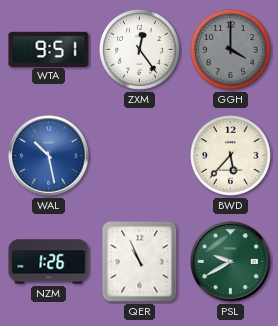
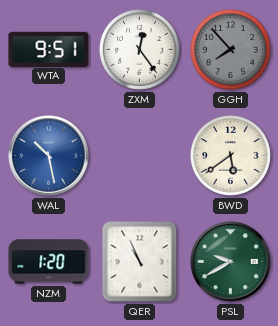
GGH: 4:00 -> 7:53
BWD: 5:37 -> 5:39
NZM: 1:26 -> 1:20
